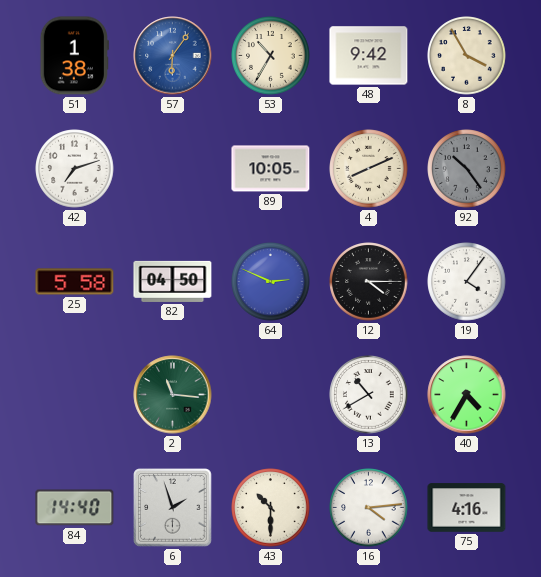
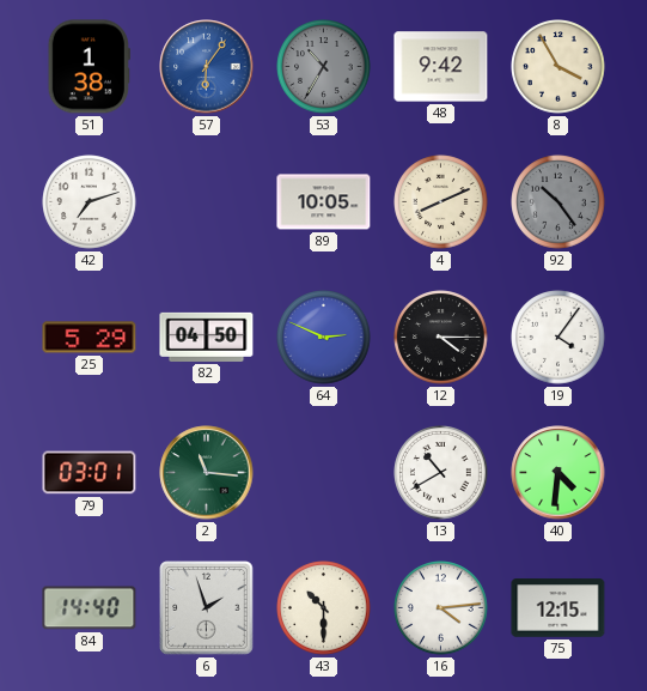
53 dial: cream -> grey
25: 5:58 -> 5:29
79: none -> 03:01
40: 4:35 -> 4:31
75: 4:16 -> 12:15
